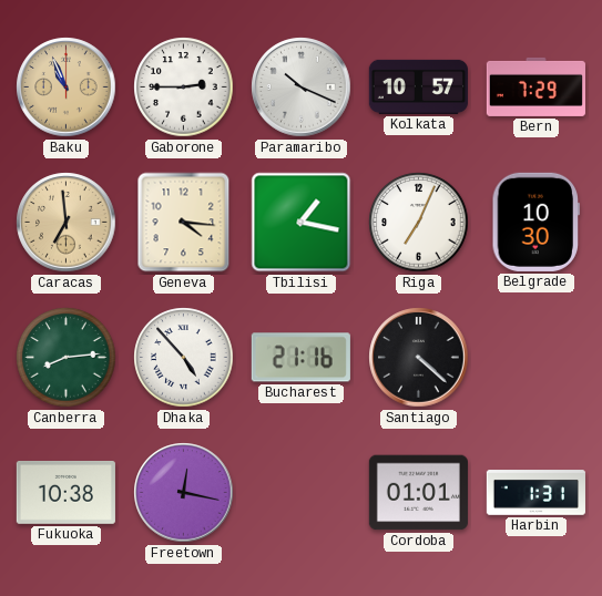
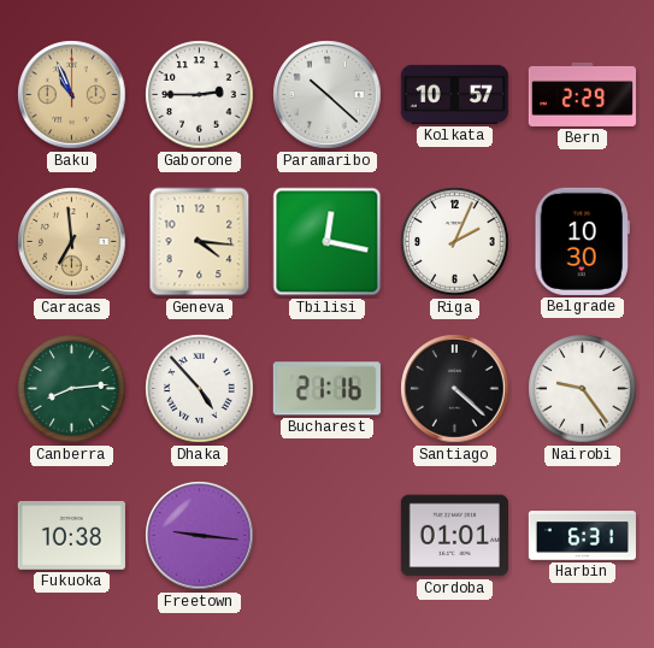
Paramaribo: 10:19 -> 10:22
Bern: 7:29 -> 2:29
Tbilisi: 1:17 -> 12:17
Riga: 7:04 -> 2:04
Nairobi: none -> 9:24
Freetown: 12:17 -> 9:16
Harbin: 1:31 -> 6:31
